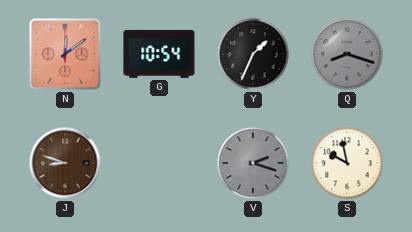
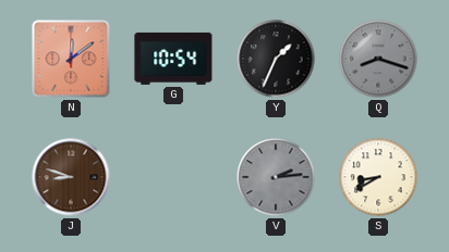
V: 2:18 -> 2:14
S: 9:58 -> 8:40
